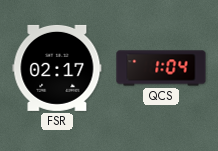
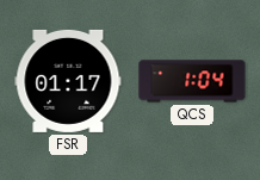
FSR: 02:17 -> 01:17
